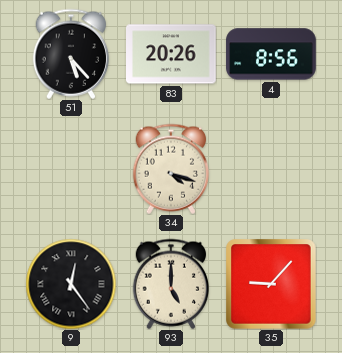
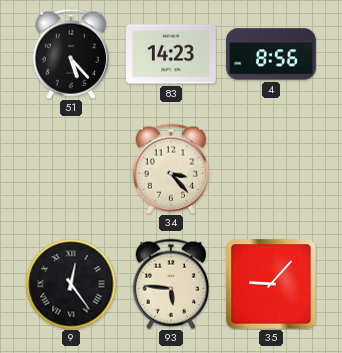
83: 20:26 -> 14:23
34: 4:18 -> 3:23
93: 5:00 -> 5:46
